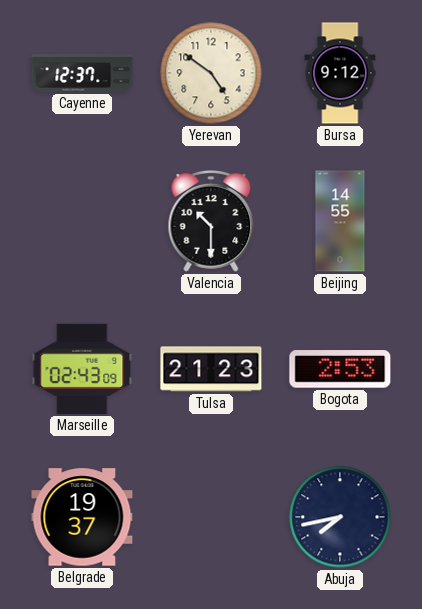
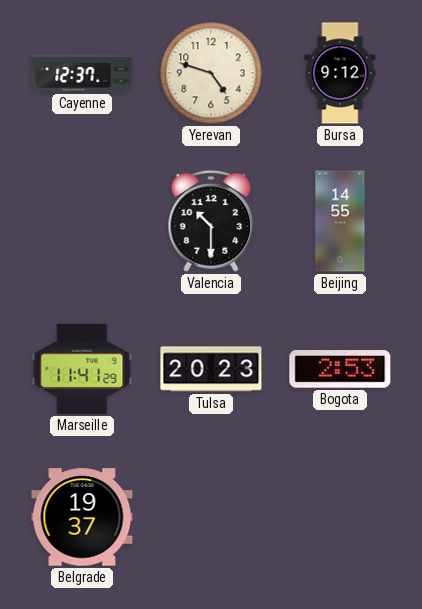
Yerevan: 4:51 -> 4:48
Marseille: 02:43 -> 11:41
Tulsa: 21:23 -> 20:23
Abuja: 7:43 -> none
